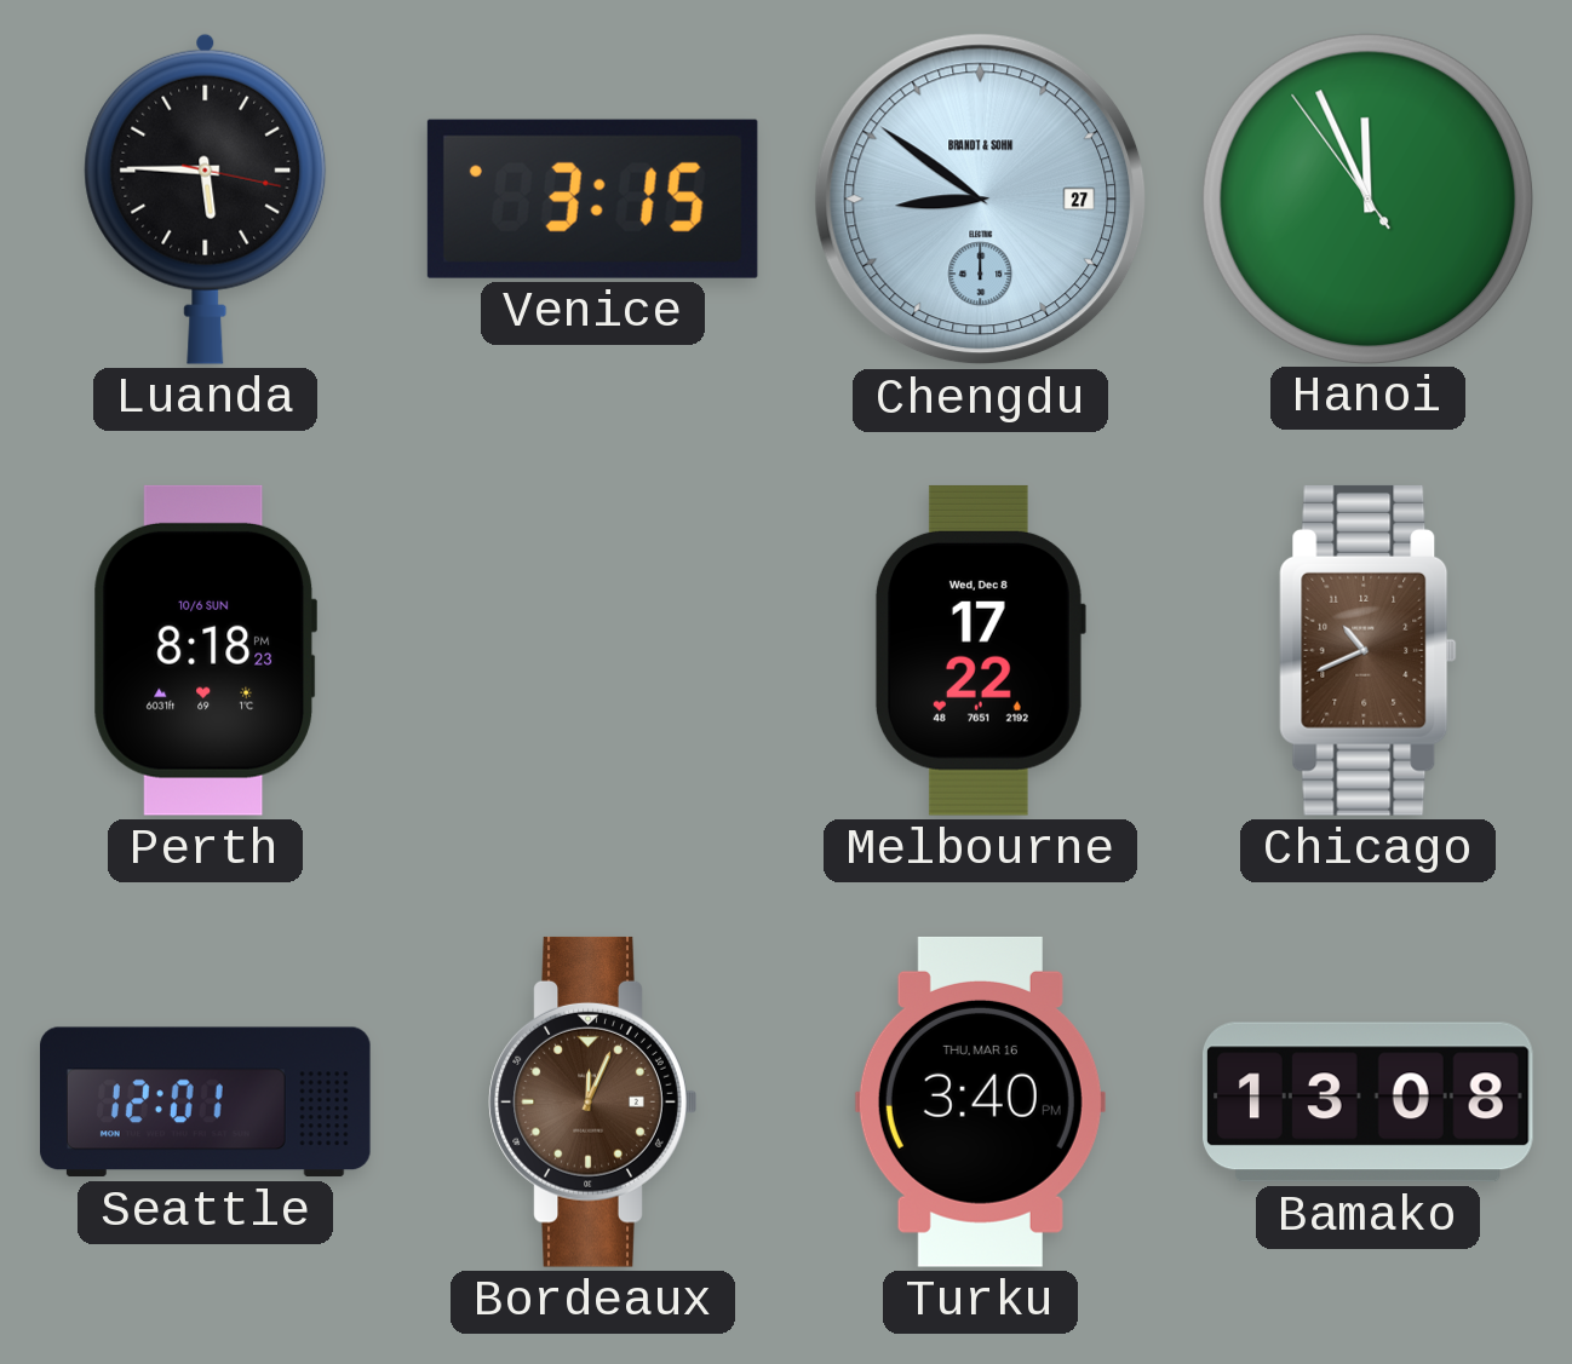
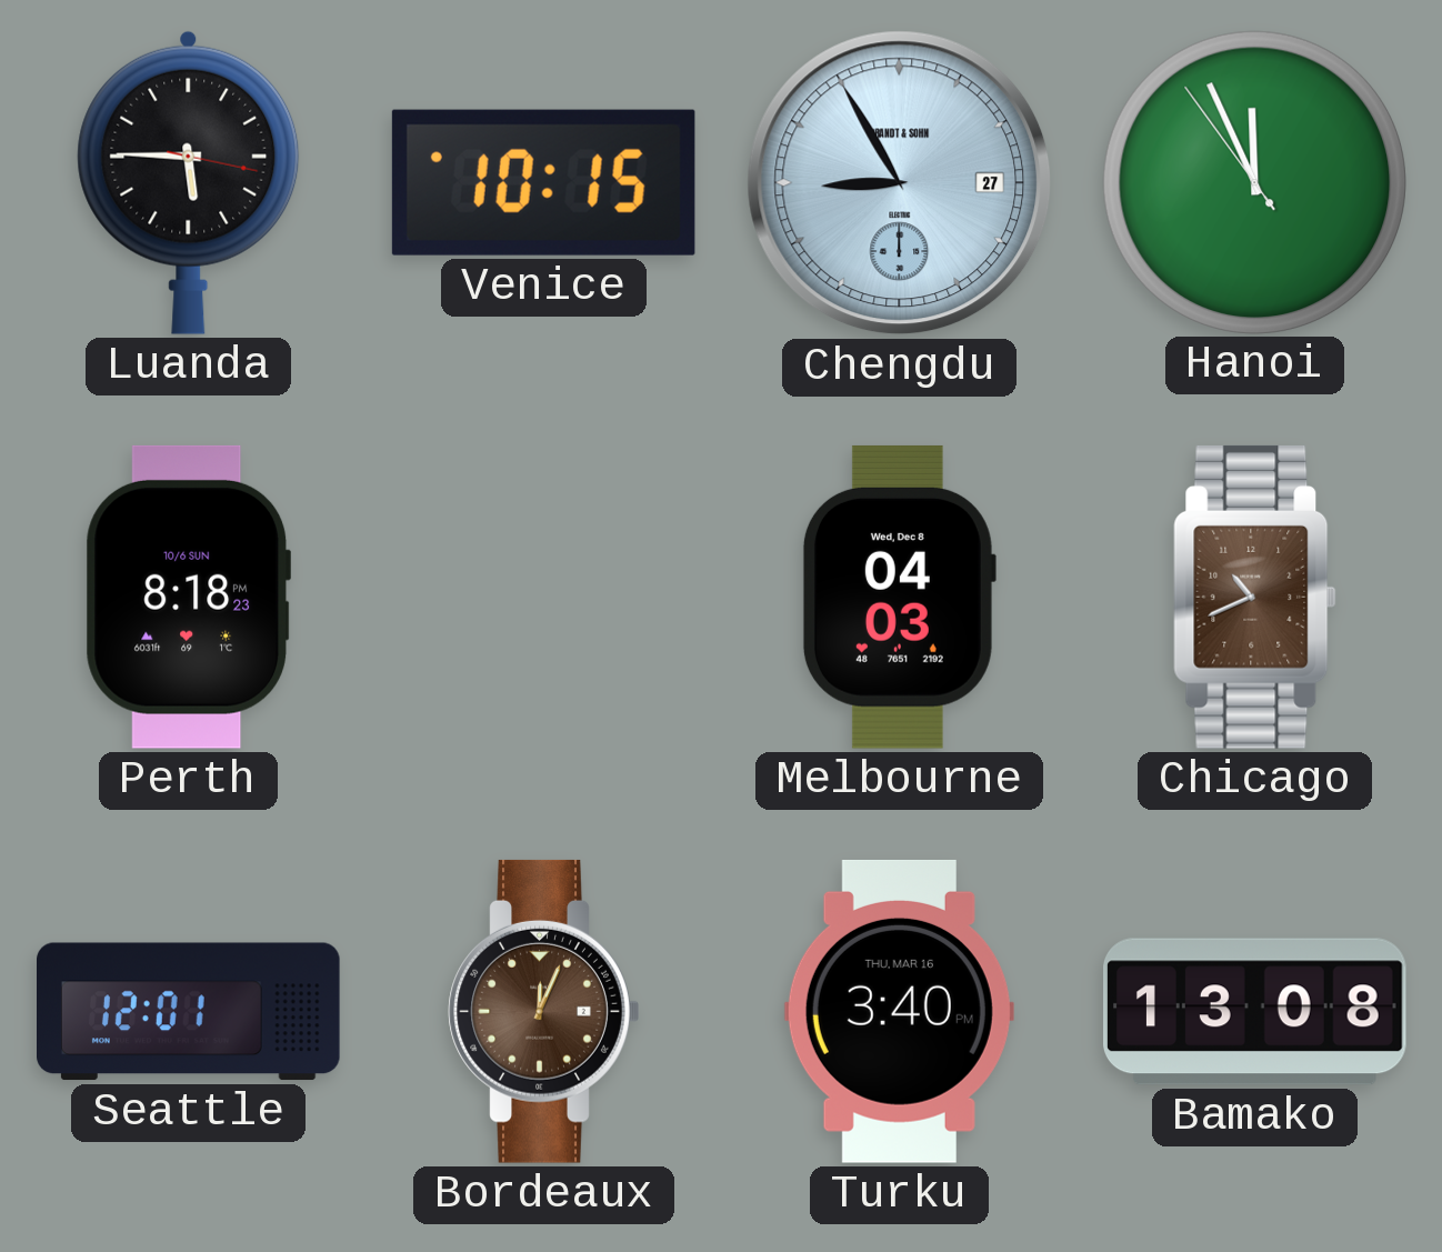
Venice: 3:15 -> 10:15
Chengdu: 8:51 -> 8:55
Melbourne: 17:22 -> 04:03
